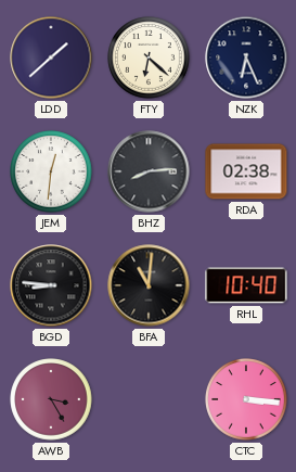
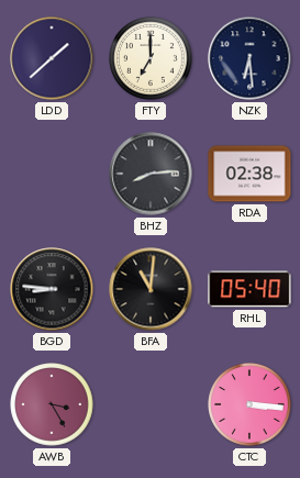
FTY: 6:22 -> 7:00
NZK: 6:26 -> 6:29
JEM: 12:31 -> none
RHL: 10:40 -> 05:40
